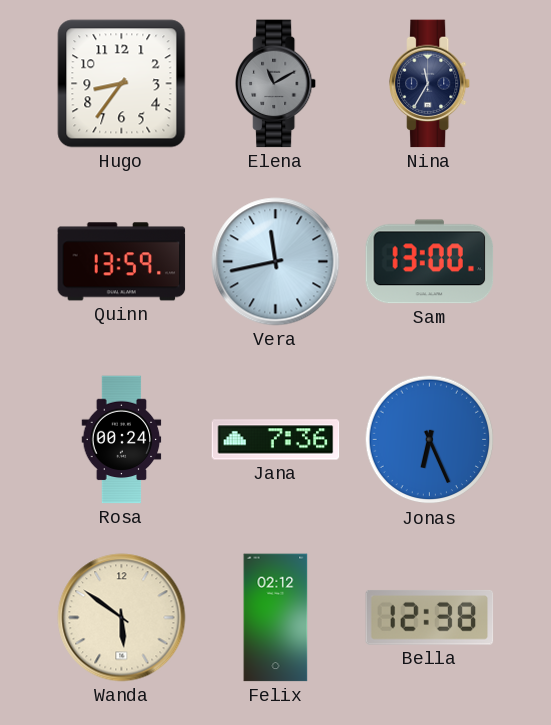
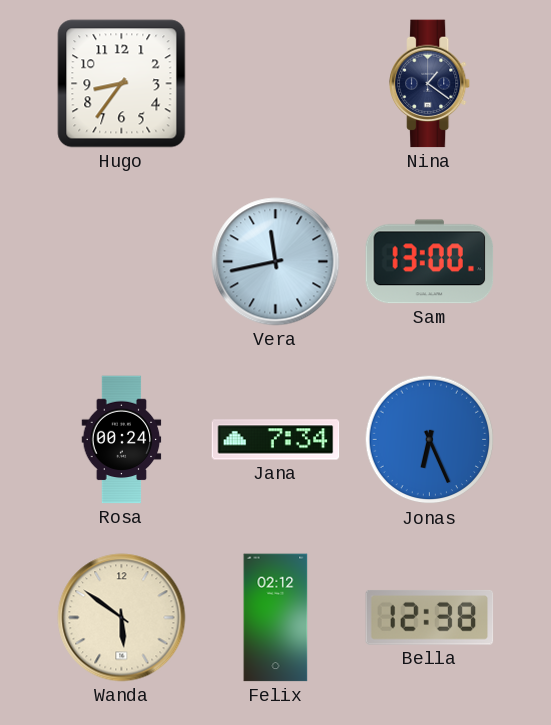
Elena: 11:10 -> none
Nina: 11:35 -> 1:21
Quinn: 13:59 -> none
Jana: 7:36 -> 7:34
